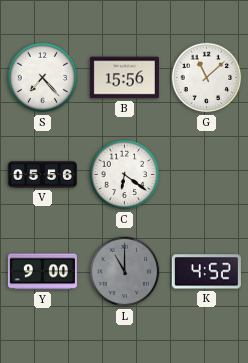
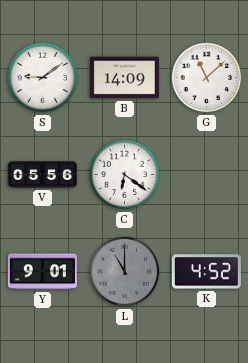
S: 7:23 -> 9:09
B: 15:56 -> 14:09
Y: 9:00 -> 9:01
